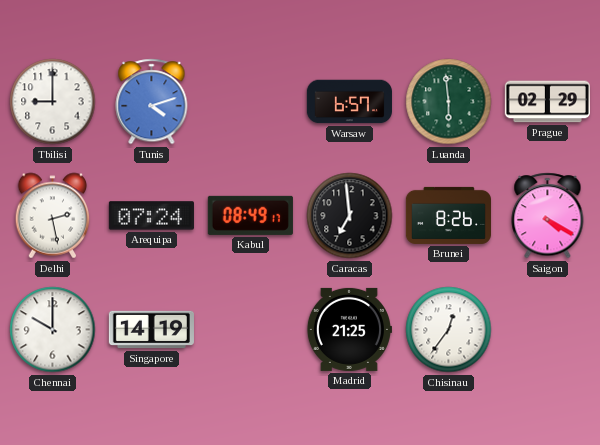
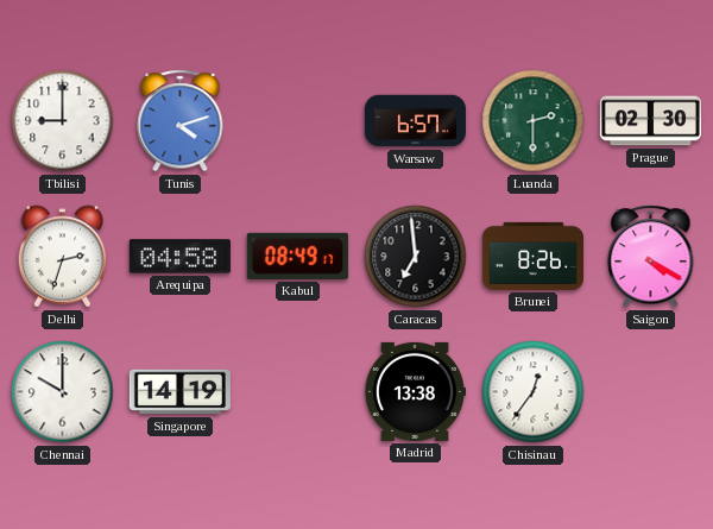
Luanda: 5:59 -> 2:30
Prague: 02:29 -> 02:30
Delhi: 2:28 -> 2:33
Arequipa: 07:24 -> 04:58
Madrid: 21:25 -> 13:38
